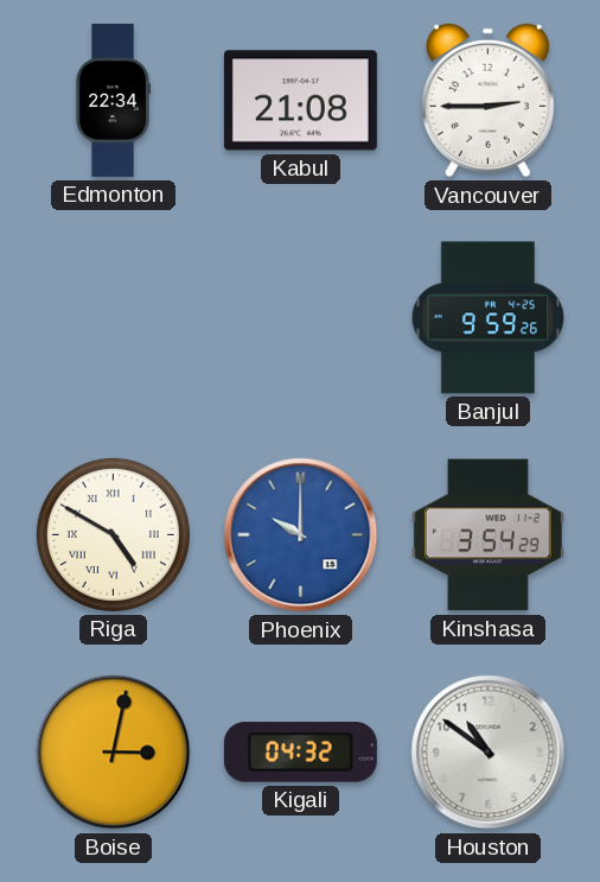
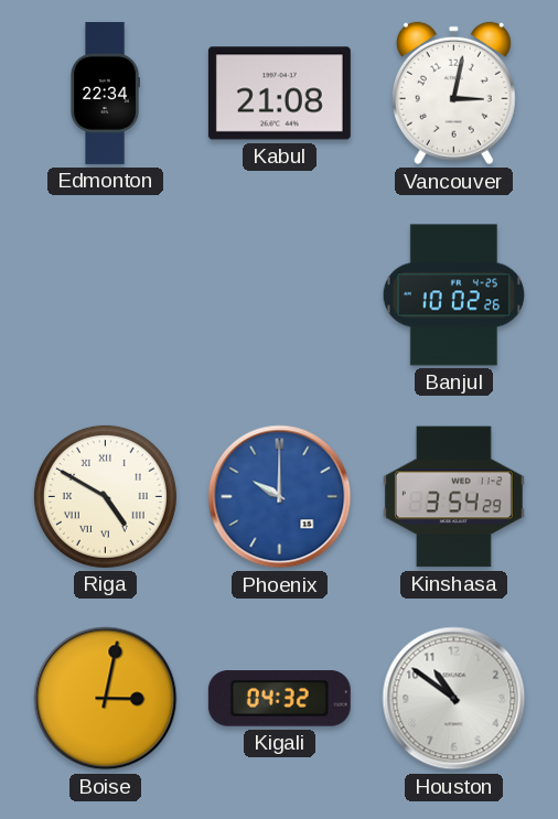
Vancouver: 2:45 -> 3:02
Banjul: 9:59 -> 10:02
